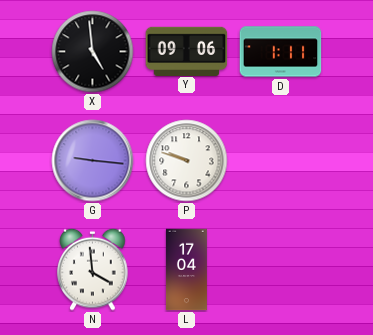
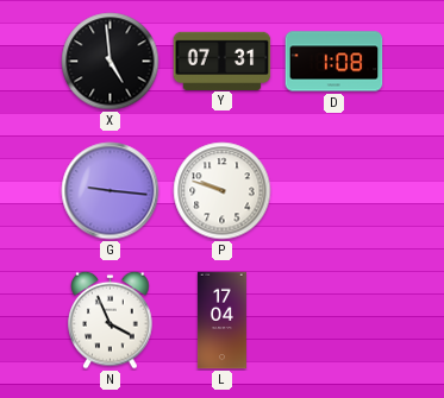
Y: 09:06 -> 07:31
D: 1:11 -> 1:08
N: 3:59 -> 3:56
